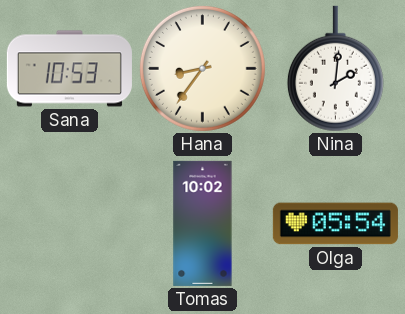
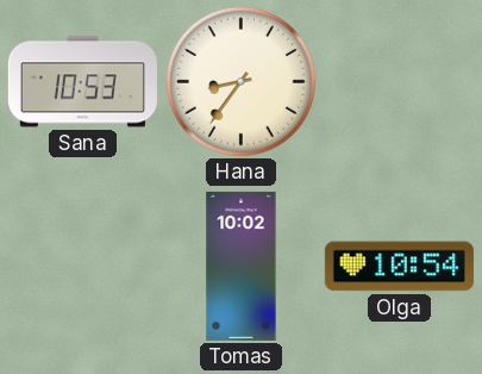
Nina: 2:01 -> none
Olga: 05:54 -> 10:54
